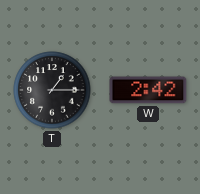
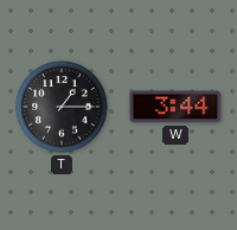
W: 2:42 -> 3:44
